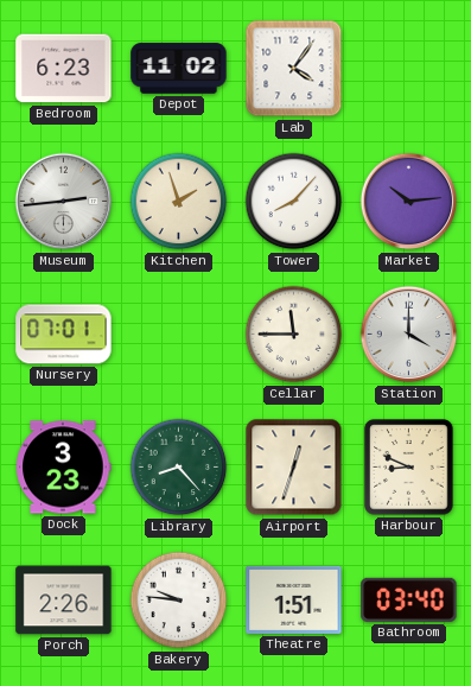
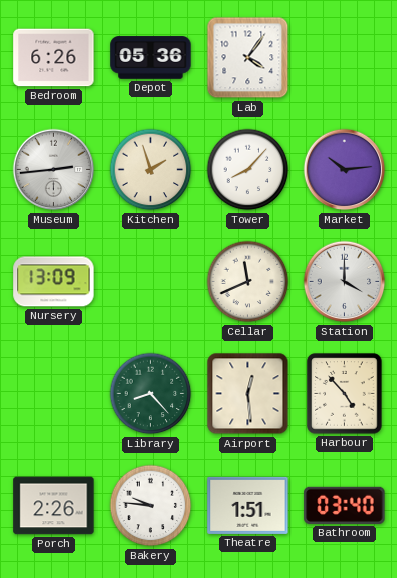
Bedroom: 6:23 -> 6:26
Depot: 11:02 -> 05:36
Nursery: 07:01 -> 13:09
Cellar: 11:45 -> 11:41
Dock: 3:23 -> none
Airport: 12:33 -> 12:29
Harbour: 8:49 -> 4:53
